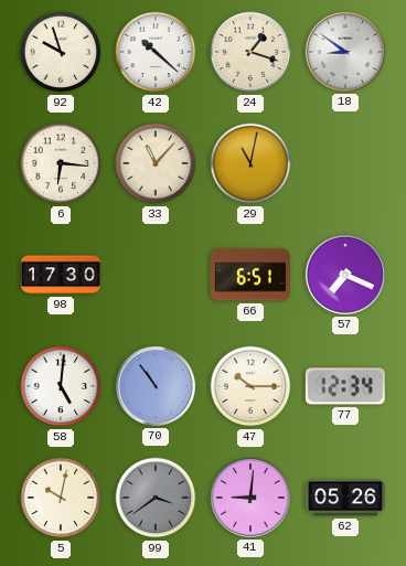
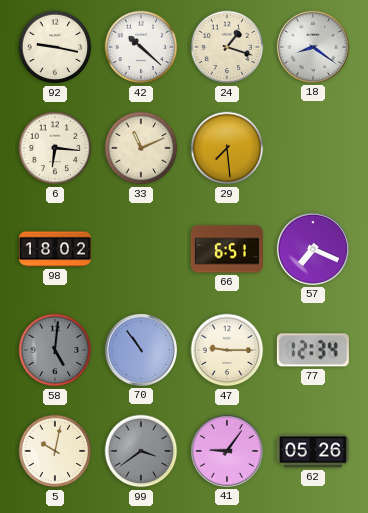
92: 9:57 -> 9:17
18: 8:51 -> 8:21
33: 11:07 -> 11:11
29: 11:02 -> 7:29
98: 17:30 -> 18:02
58 dial: white -> grey
47: 10:15 -> 9:15
41: 9:01 -> 9:06
